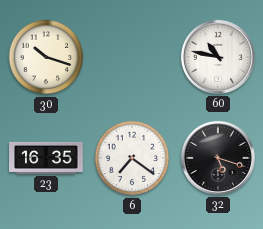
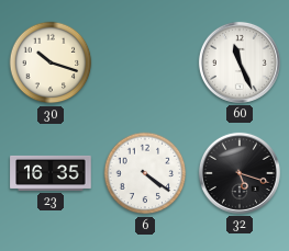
60: 10:47 -> 11:26
6: 7:21 -> 4:21
